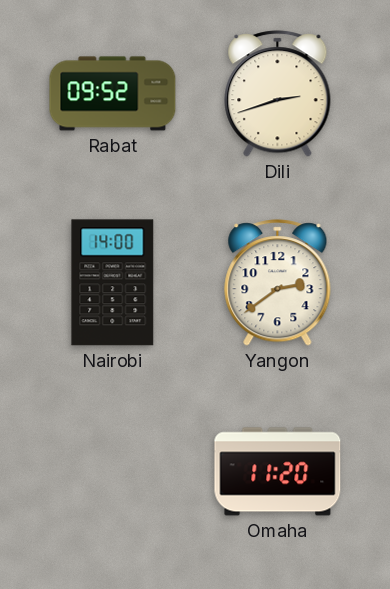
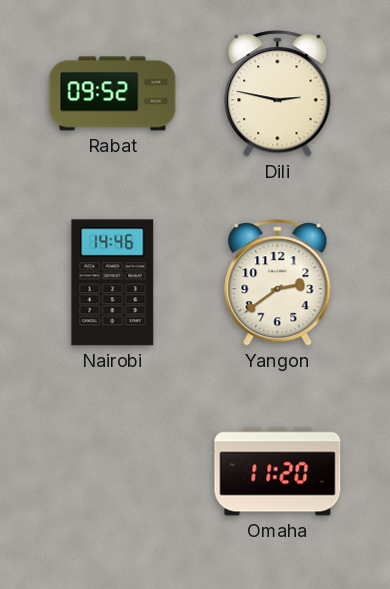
Dili: 2:42 -> 2:47
Nairobi: 14:00 -> 14:46
